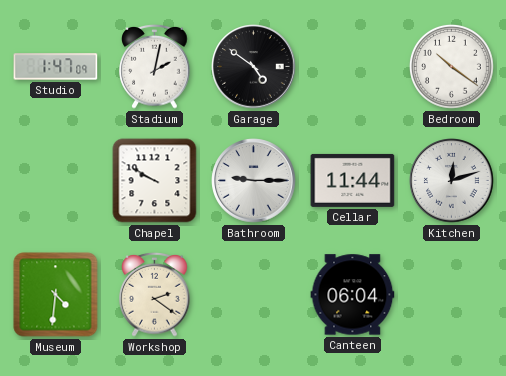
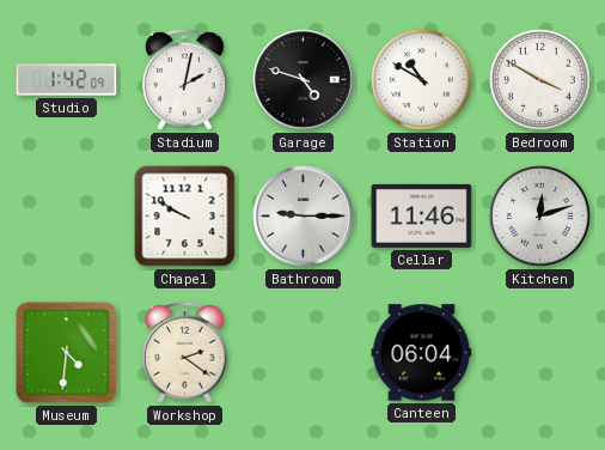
Studio: 1:47 -> 1:42
Garage: 4:51 -> 4:48
Station: none -> 10:50
Bedroom: 10:21 -> 3:50
Cellar: 11:44 -> 11:46
